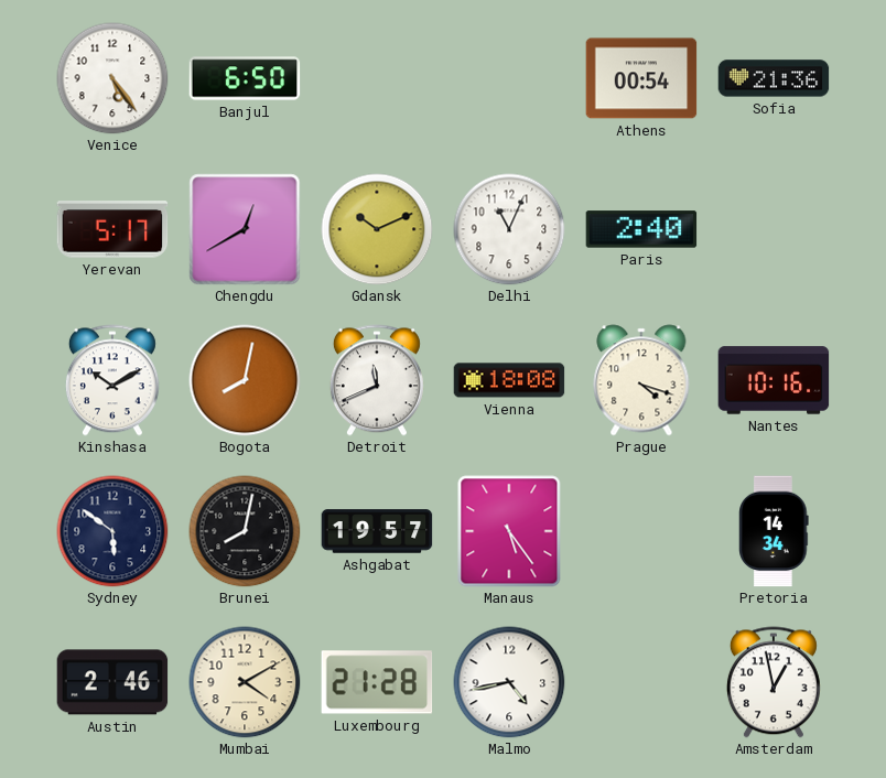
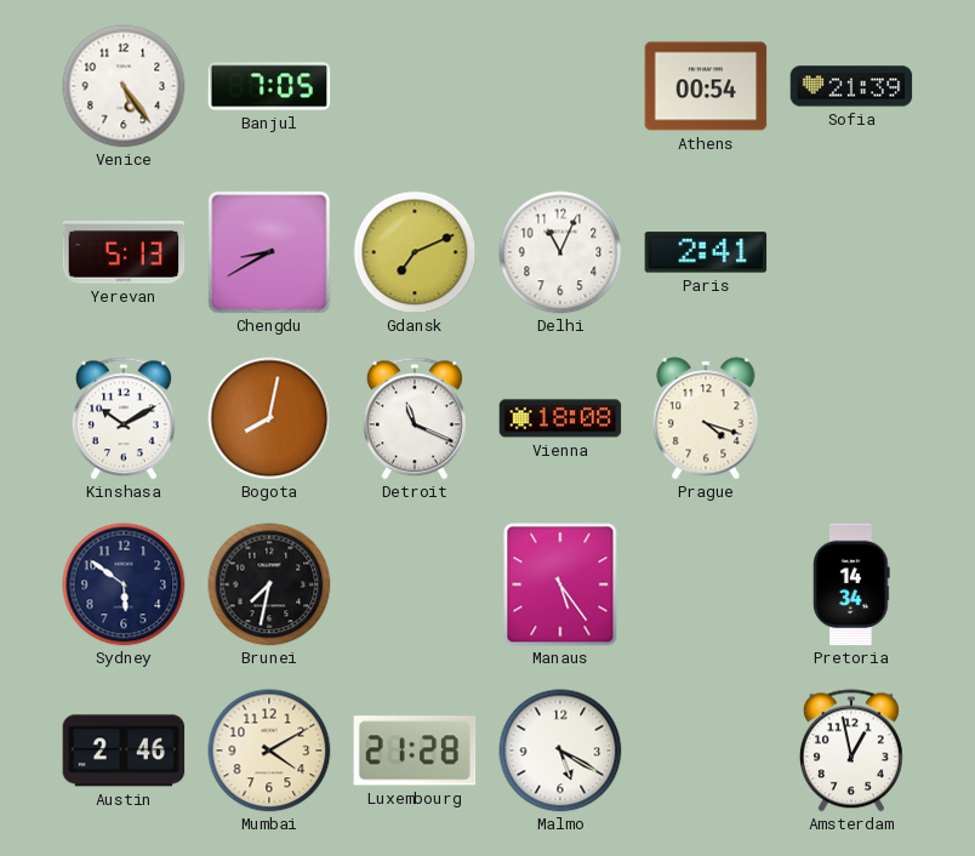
Banjul: 6:50 -> 7:05
Sofia: 21:36 -> 21:39
Yerevan: 5:17 -> 5:13
Chengdu: 12:40 -> 8:40
Gdansk: 10:11 -> 7:11
Paris: 2:40 -> 2:41
Detroit: 11:41 -> 11:19
Nantes: 10:16 -> none
Brunei: 8:02 -> 7:32
Ashgabat: 19:57 -> none
Malmo: 4:43 -> 5:20
